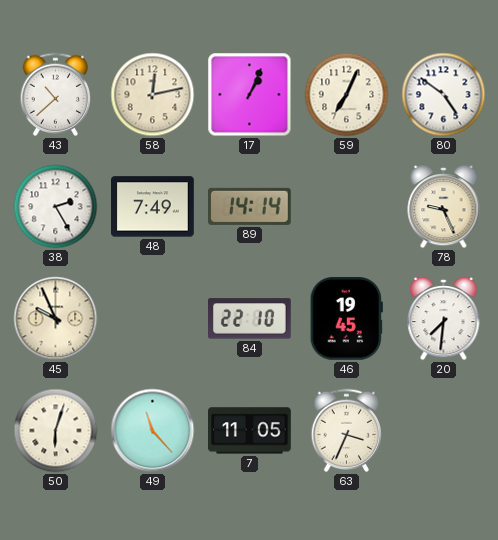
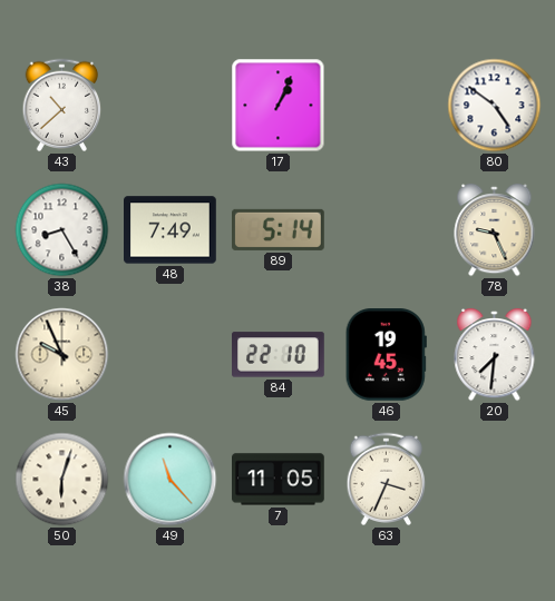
58: 12:13 -> none
59: 7:04 -> none
38: 2:25 -> 8:25
89: 14:14 -> 5:14
